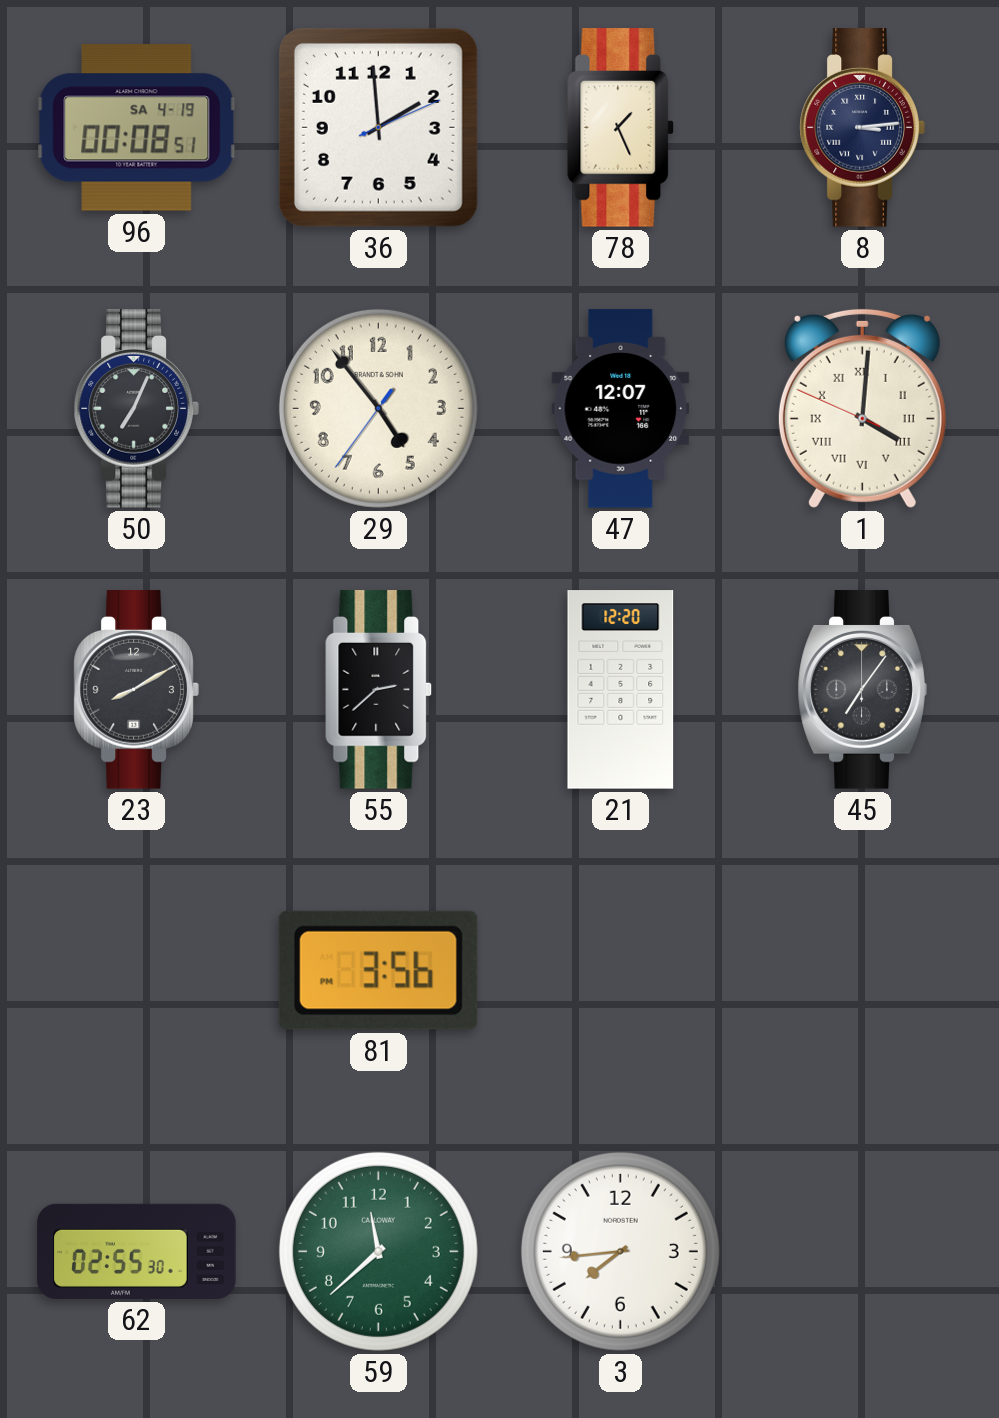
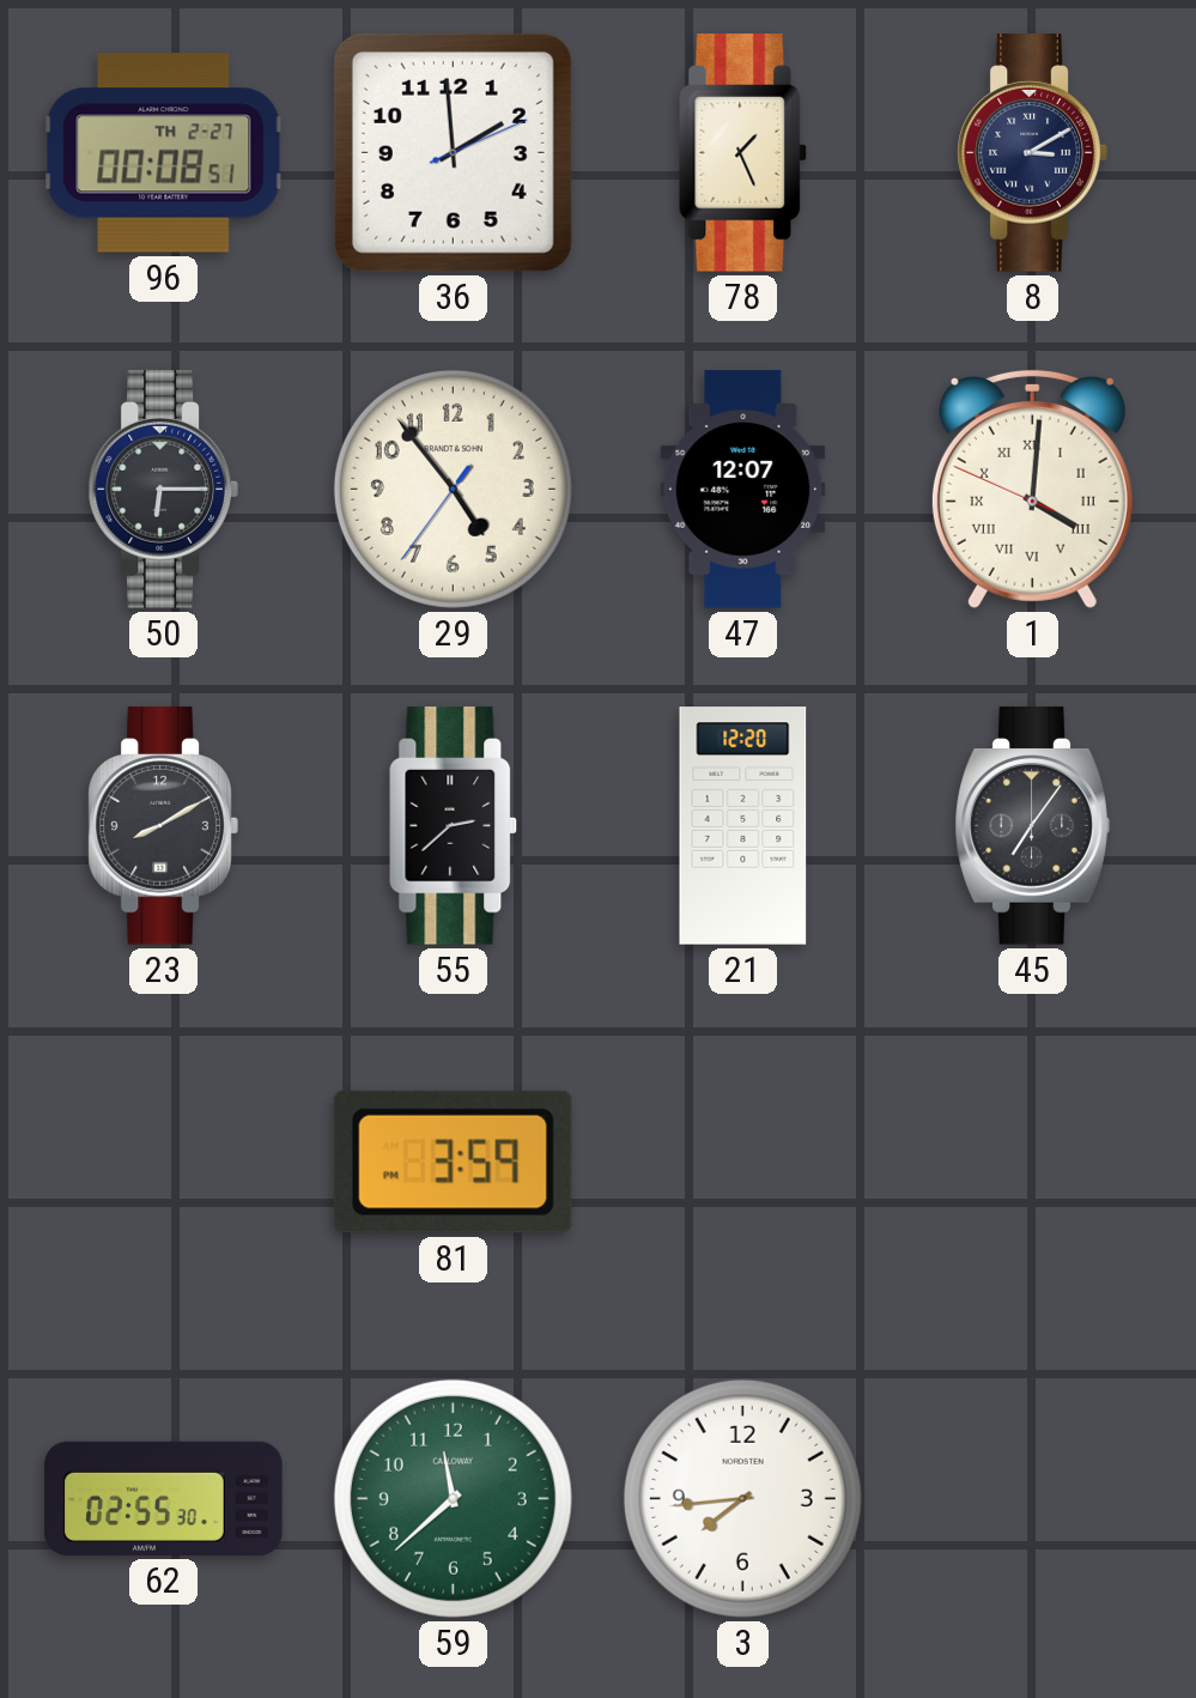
96 date: SA 4-19 -> TH 2-27
8: 3:14 -> 3:10
50: 7:04 -> 6:15
81: 3:56 -> 3:59
